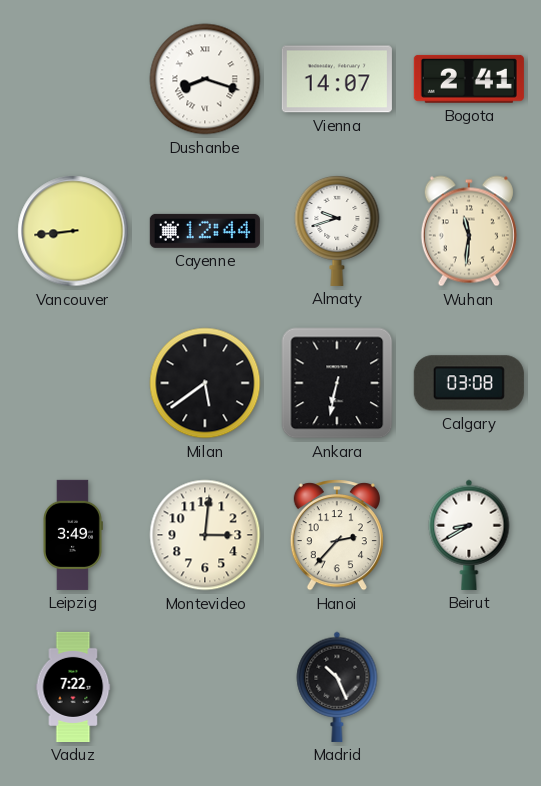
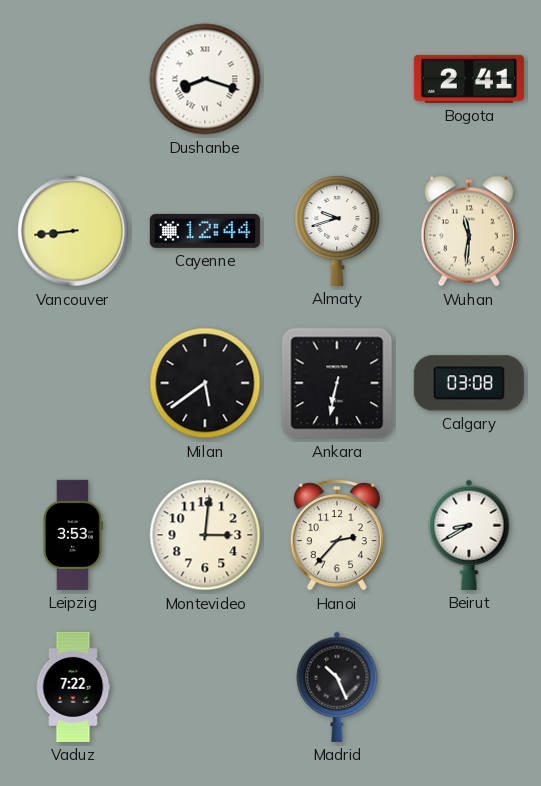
Vienna: 14:07 -> none
Leipzig: 3:49 -> 3:53
